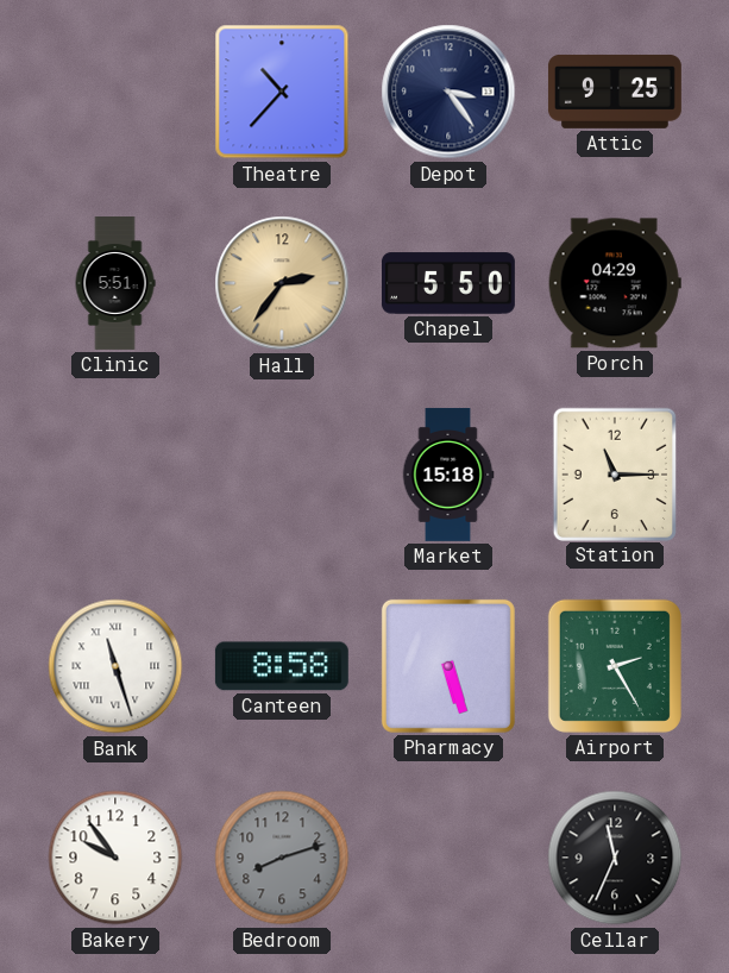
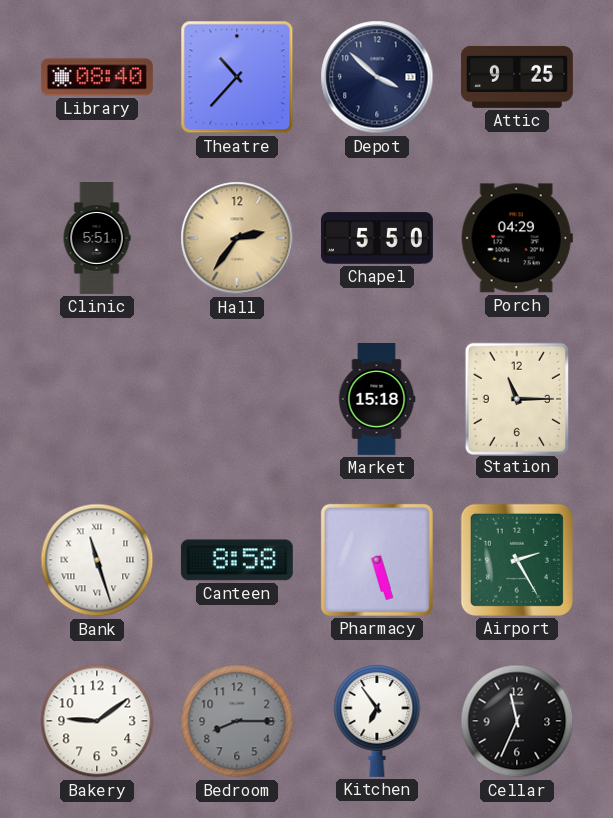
Library: none -> 08:40
Depot: 3:24 -> 3:52
Bakery: 9:54 -> 9:09
Bedroom: 8:12 -> 8:15
Kitchen: none -> 6:54
